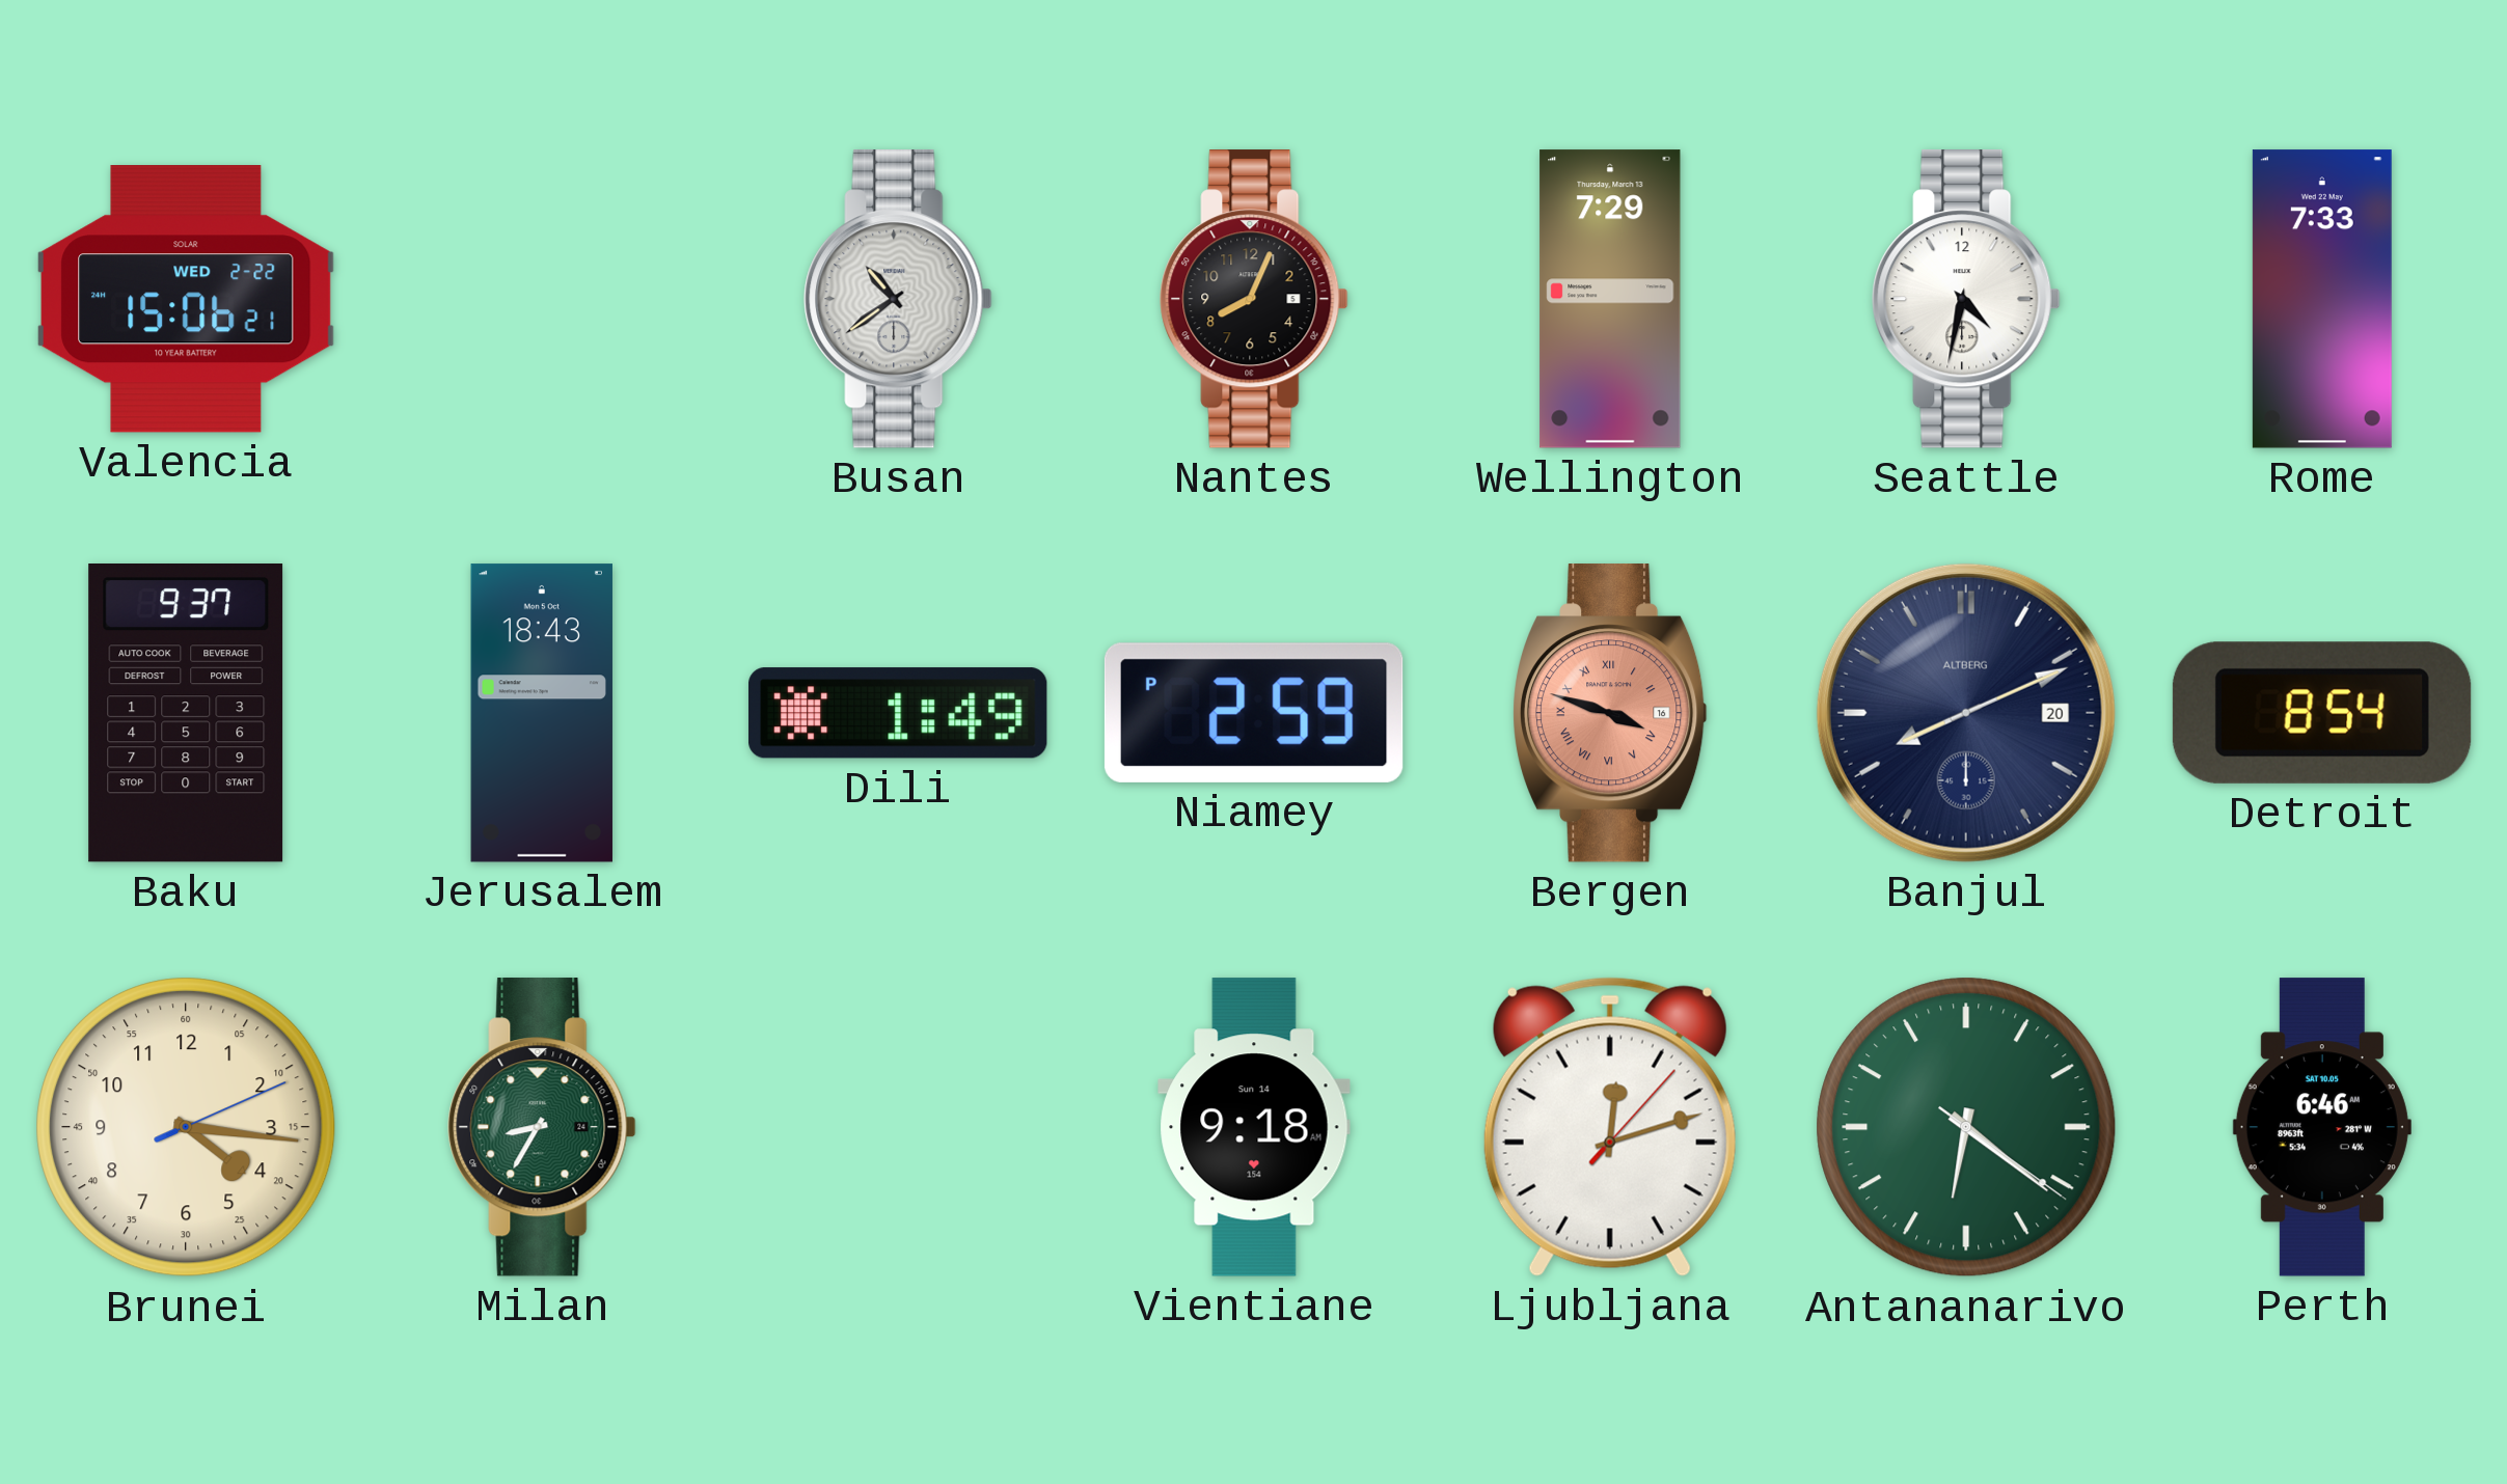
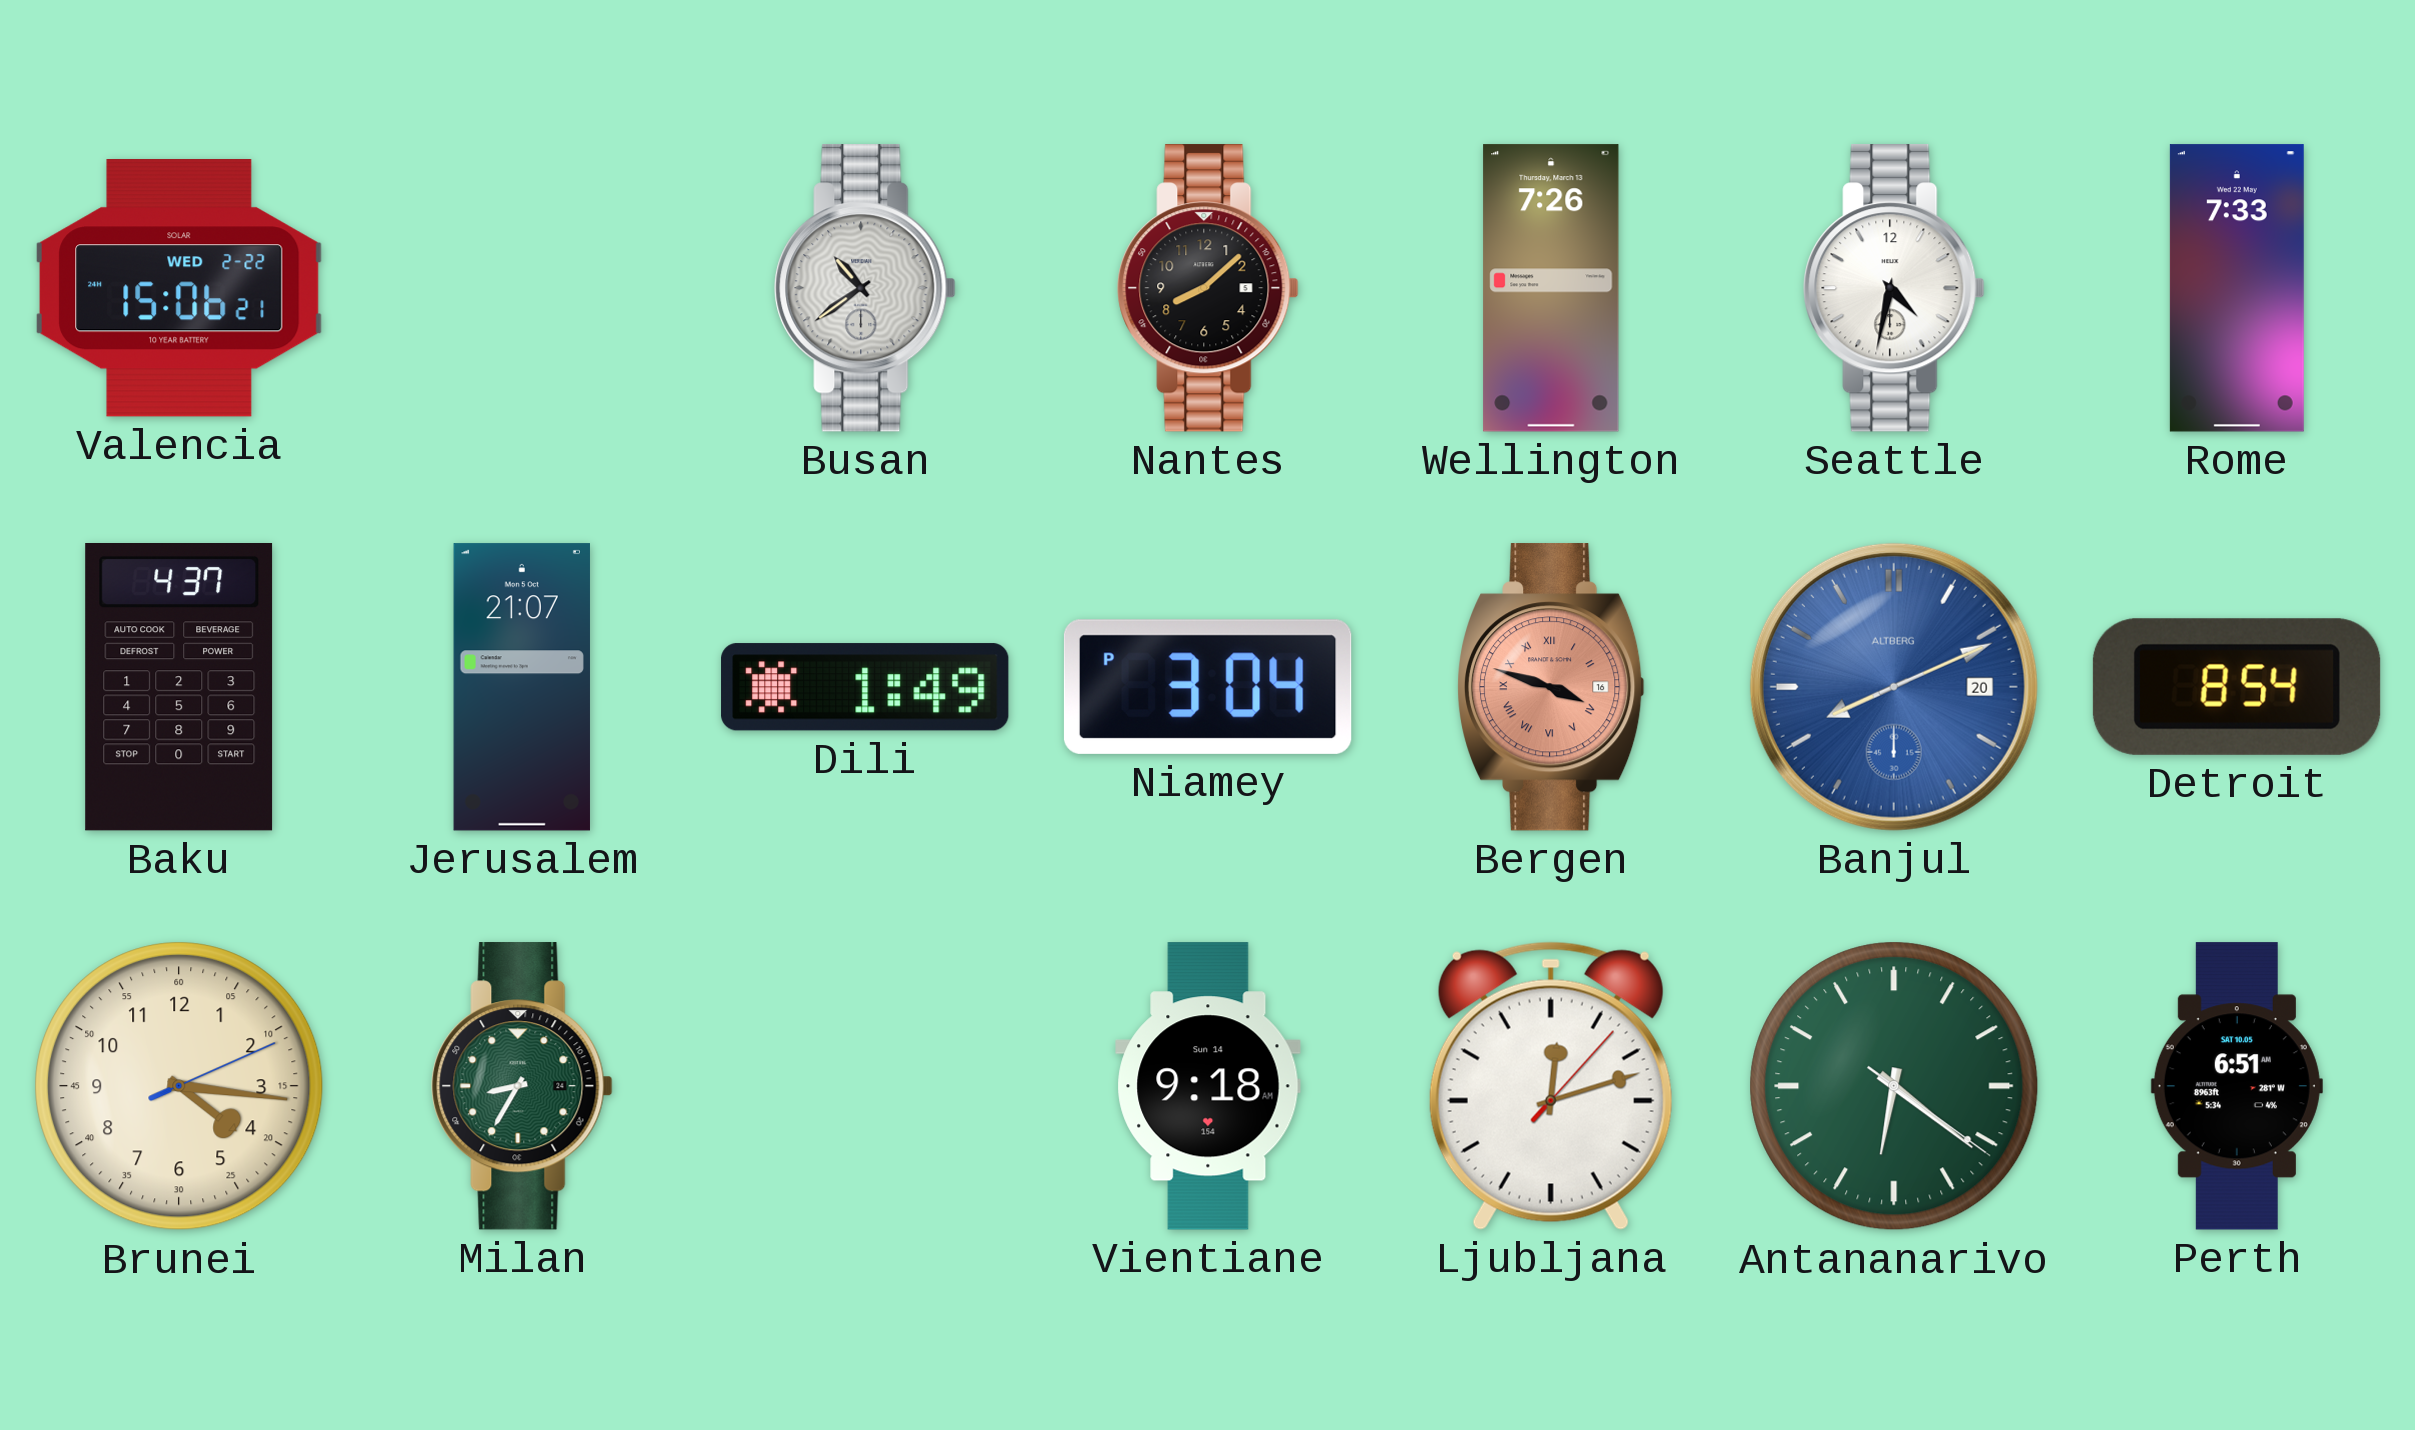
Nantes: 8:04 -> 8:08
Wellington: 7:29 -> 7:26
Baku: 9:37 -> 4:37
Jerusalem: 18:43 -> 21:07
Niamey: 2:59 -> 3:04
Banjul dial: navy -> blue
Perth: 6:46 -> 6:51
